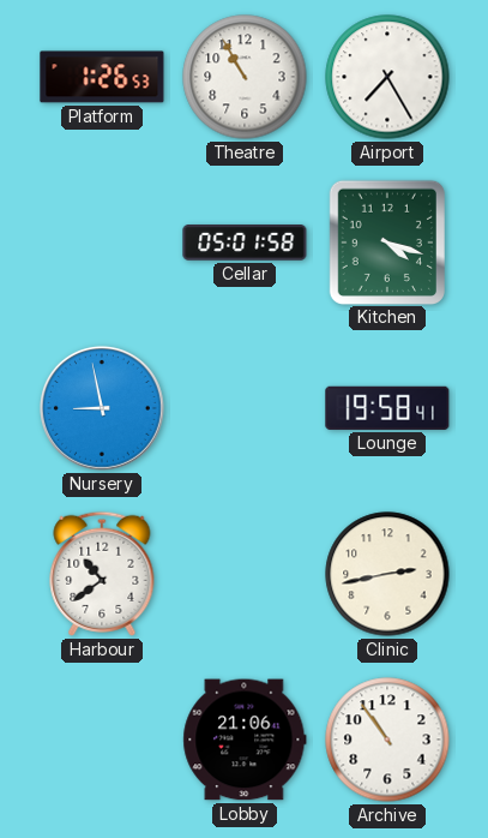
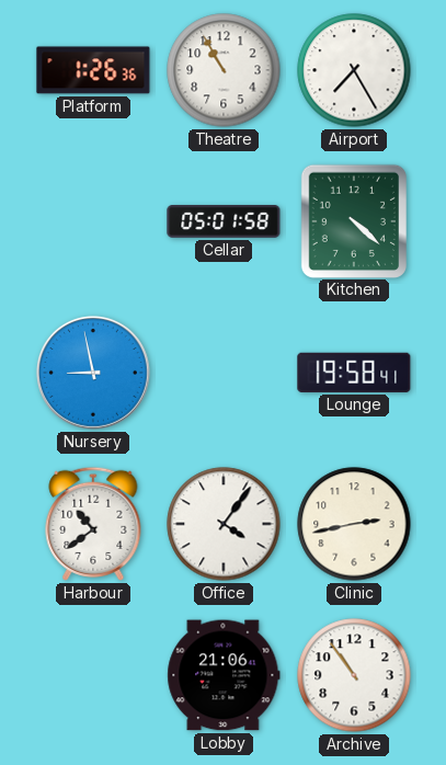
Platform: 1:26:53 -> 1:26:36
Kitchen: 4:18 -> 4:22
Office: none -> 4:06
